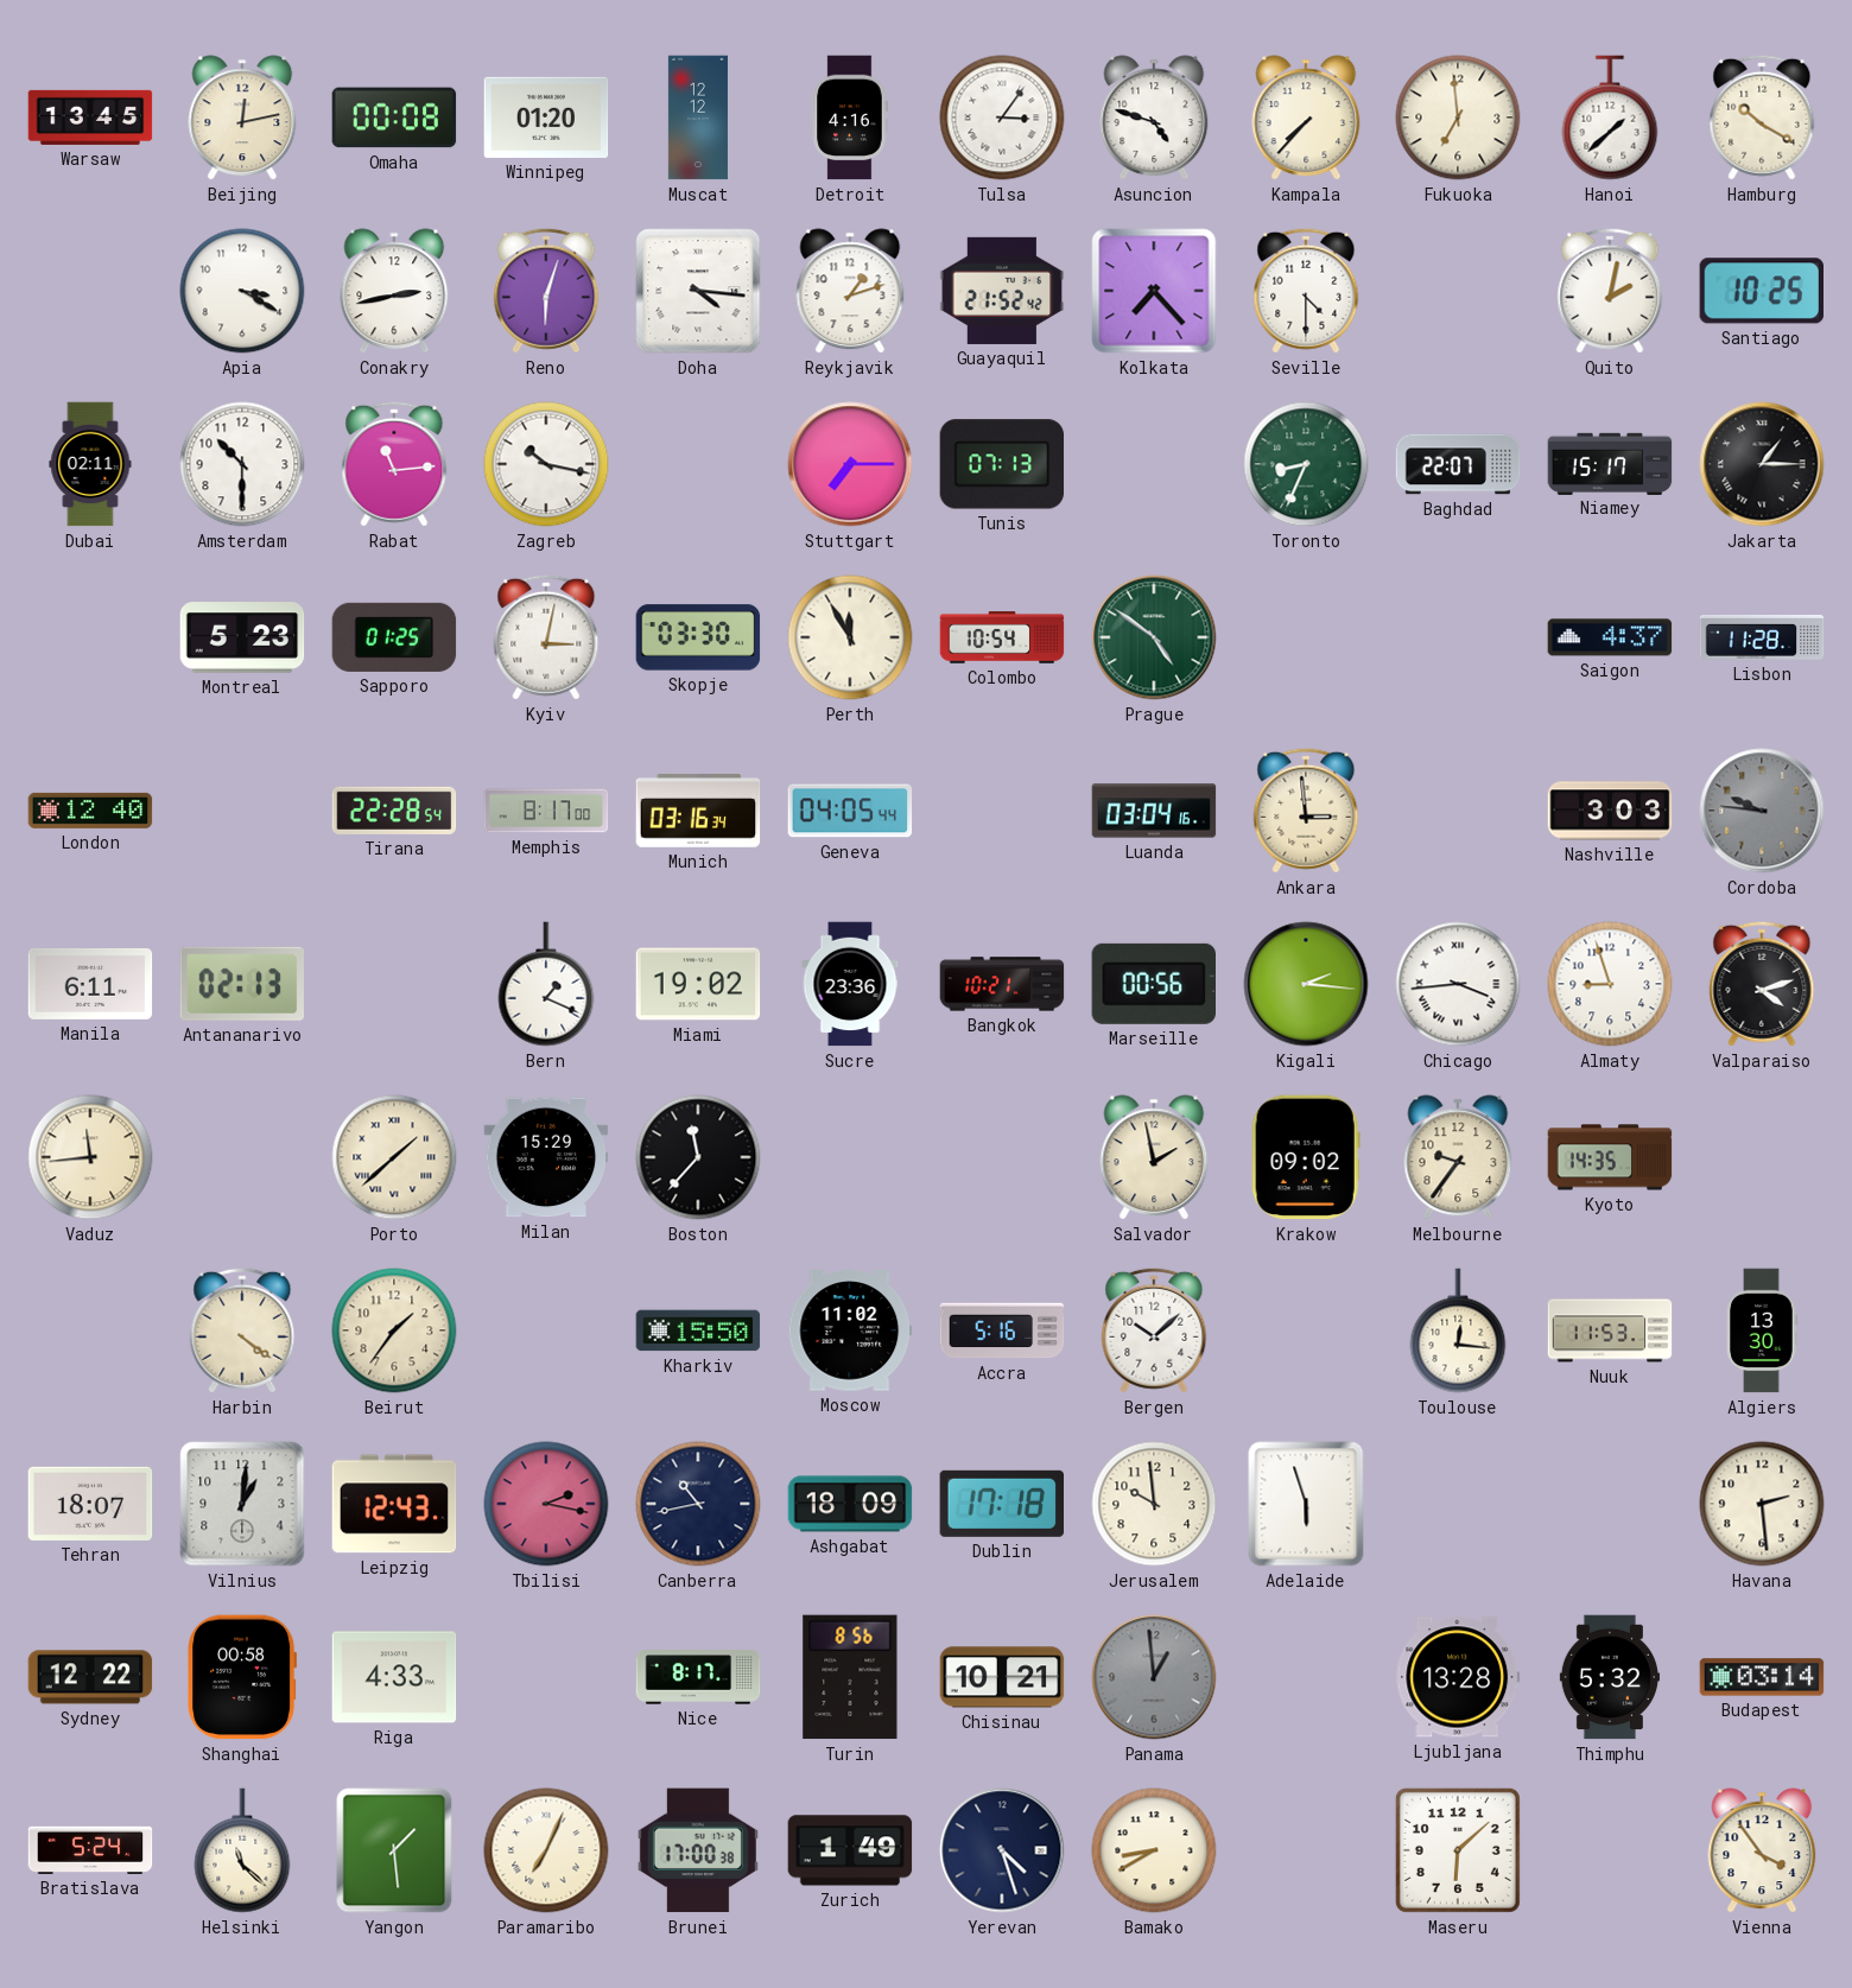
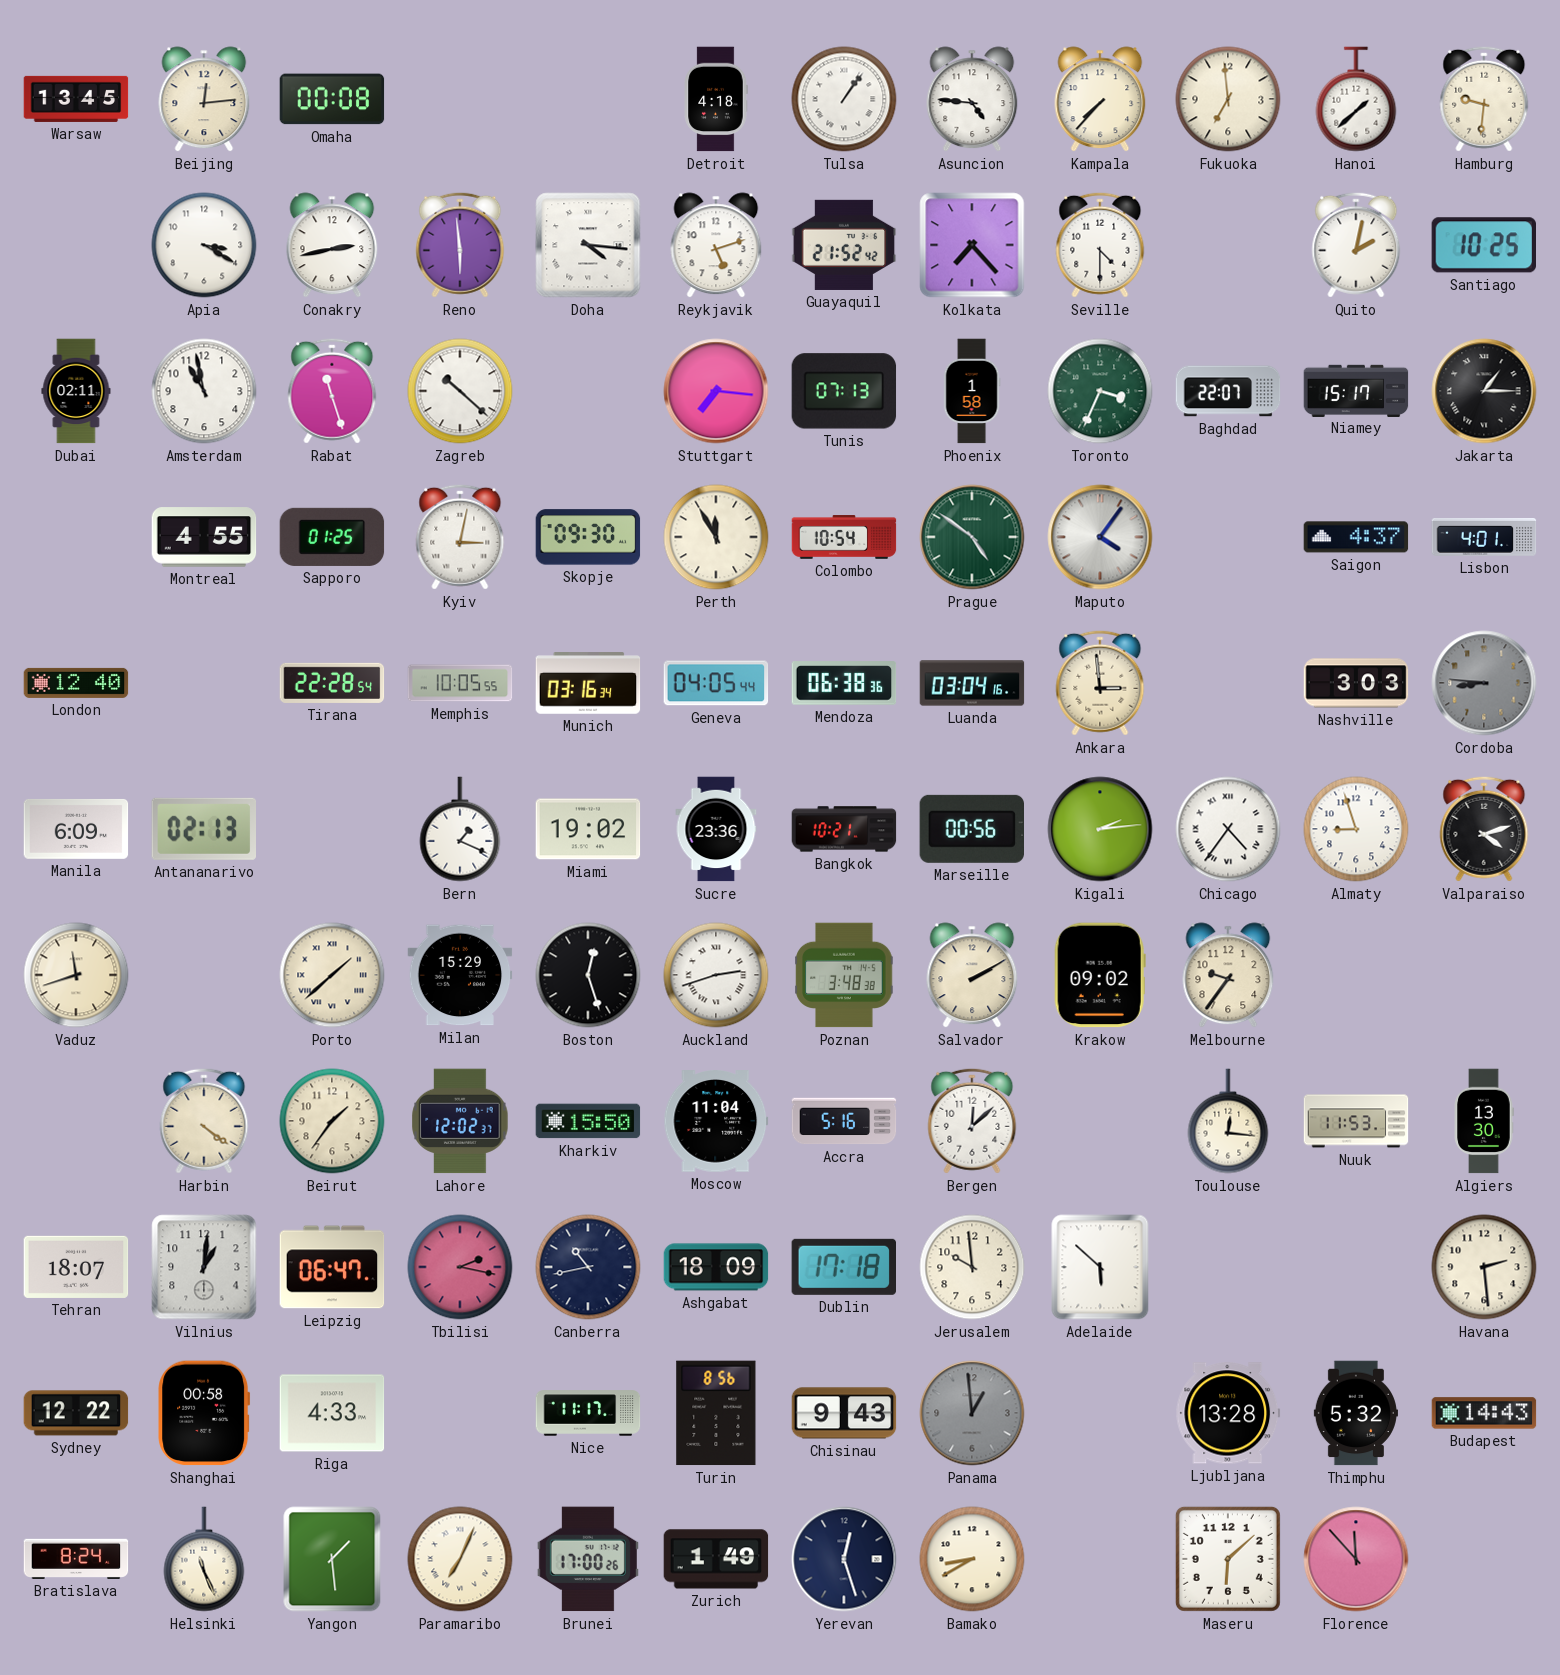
Beijing: 12:13 -> 12:14
Winnipeg: 01:20 -> none
Muscat: 12:12 -> none
Detroit: 4:16 -> 4:18
Tulsa: 3:06 -> 1:06
Asuncion: 4:48 -> 4:46
Hamburg: 10:20 -> 9:31
Reno: 6:03 -> 5:59
Reykjavik: 1:12 -> 5:12
Amsterdam: 10:30 -> 10:58
Rabat: 11:14 -> 11:27
Zagreb: 10:17 -> 10:22
Stuttgart: 7:15 -> 7:16
Phoenix: none -> 1:58
Toronto: 8:34 -> 3:34
Montreal: 5:23 -> 4:55
Skopje: 03:30 -> 09:30
Maputo: none -> 4:06
Lisbon: 11:28 -> 4:01
Memphis: 8:17 -> 10:05
Mendoza: none -> 06:38
Cordoba: 9:46 -> 8:46
Manila: 6:11 -> 6:09
Kigali: 2:16 -> 2:14
Chicago: 3:44 -> 4:36
Vaduz: 11:44 -> 11:42
Boston: 11:37 -> 12:27
Auckland: none -> 2:42
Poznan: none -> 3:48
Salvador: 1:58 -> 2:10
Kyoto: 14:35 -> none
Lahore: none -> 12:02
Moscow: 11:02 -> 11:04
Bergen: 10:08 -> 12:08
Leipzig: 12:43 -> 06:47
Adelaide: 5:57 -> 5:52
Nice: 8:17 -> 11:17
Chisinau: 10:21 -> 9:43
Budapest: 03:14 -> 14:43
Bratislava: 5:24 -> 8:24
Helsinki: 11:22 -> 11:26
Brunei: 17:00:38 -> 17:00:26
Yerevan: 4:27 -> 12:27
Florence: none -> 11:53
Vienna: 3:54 -> none
